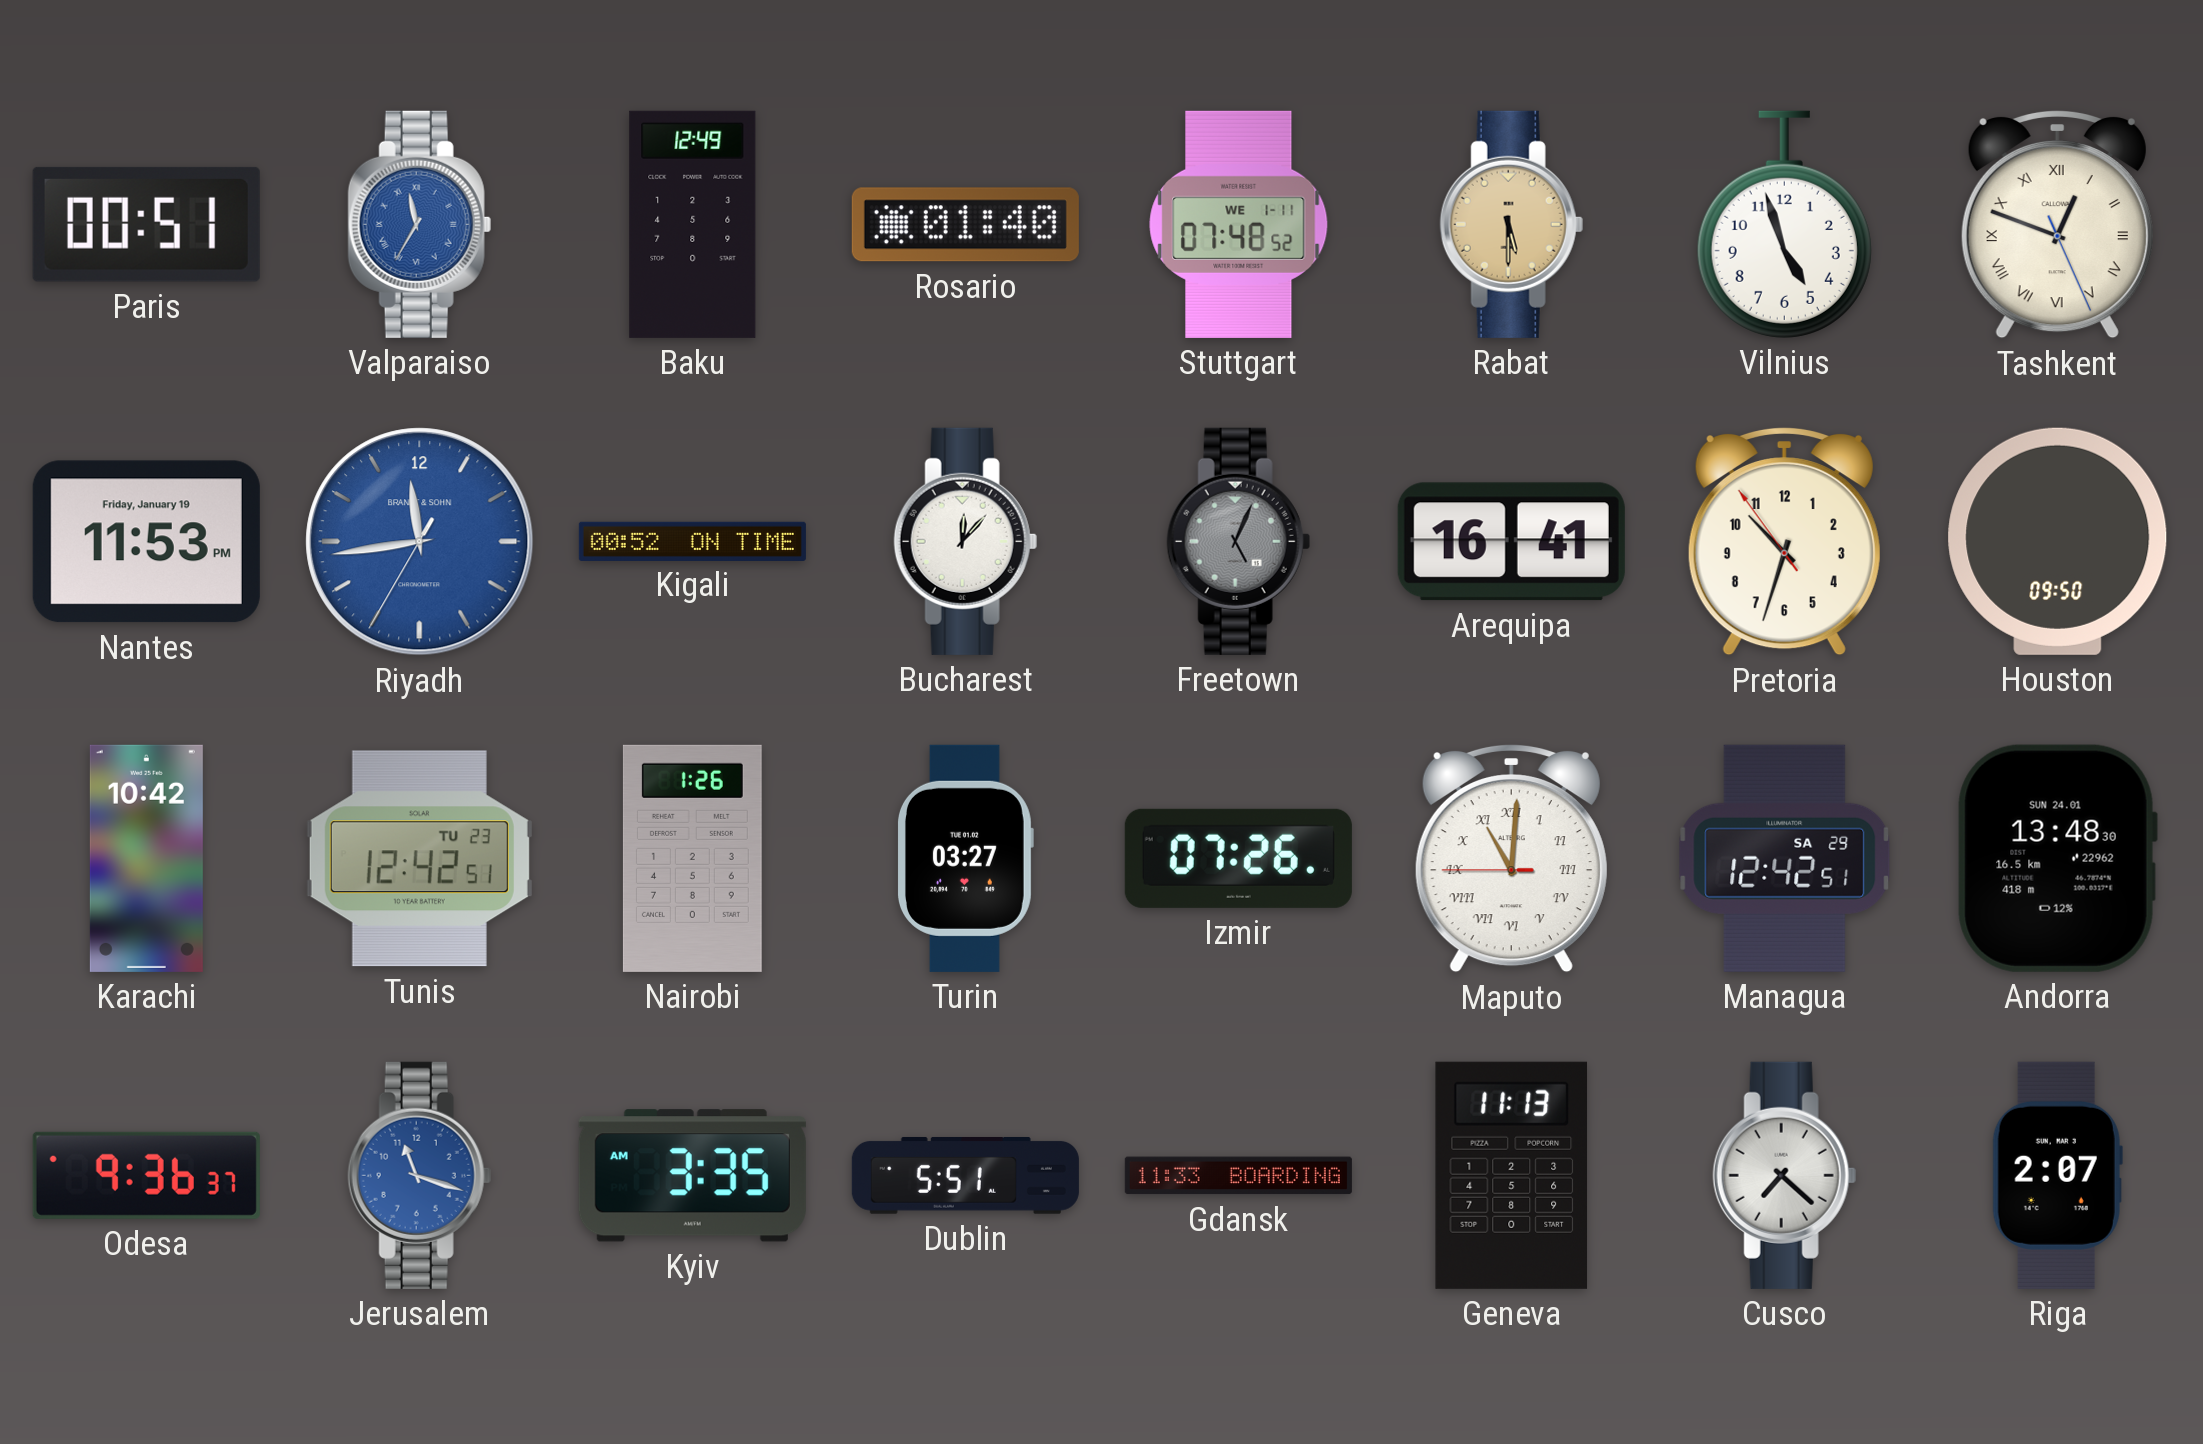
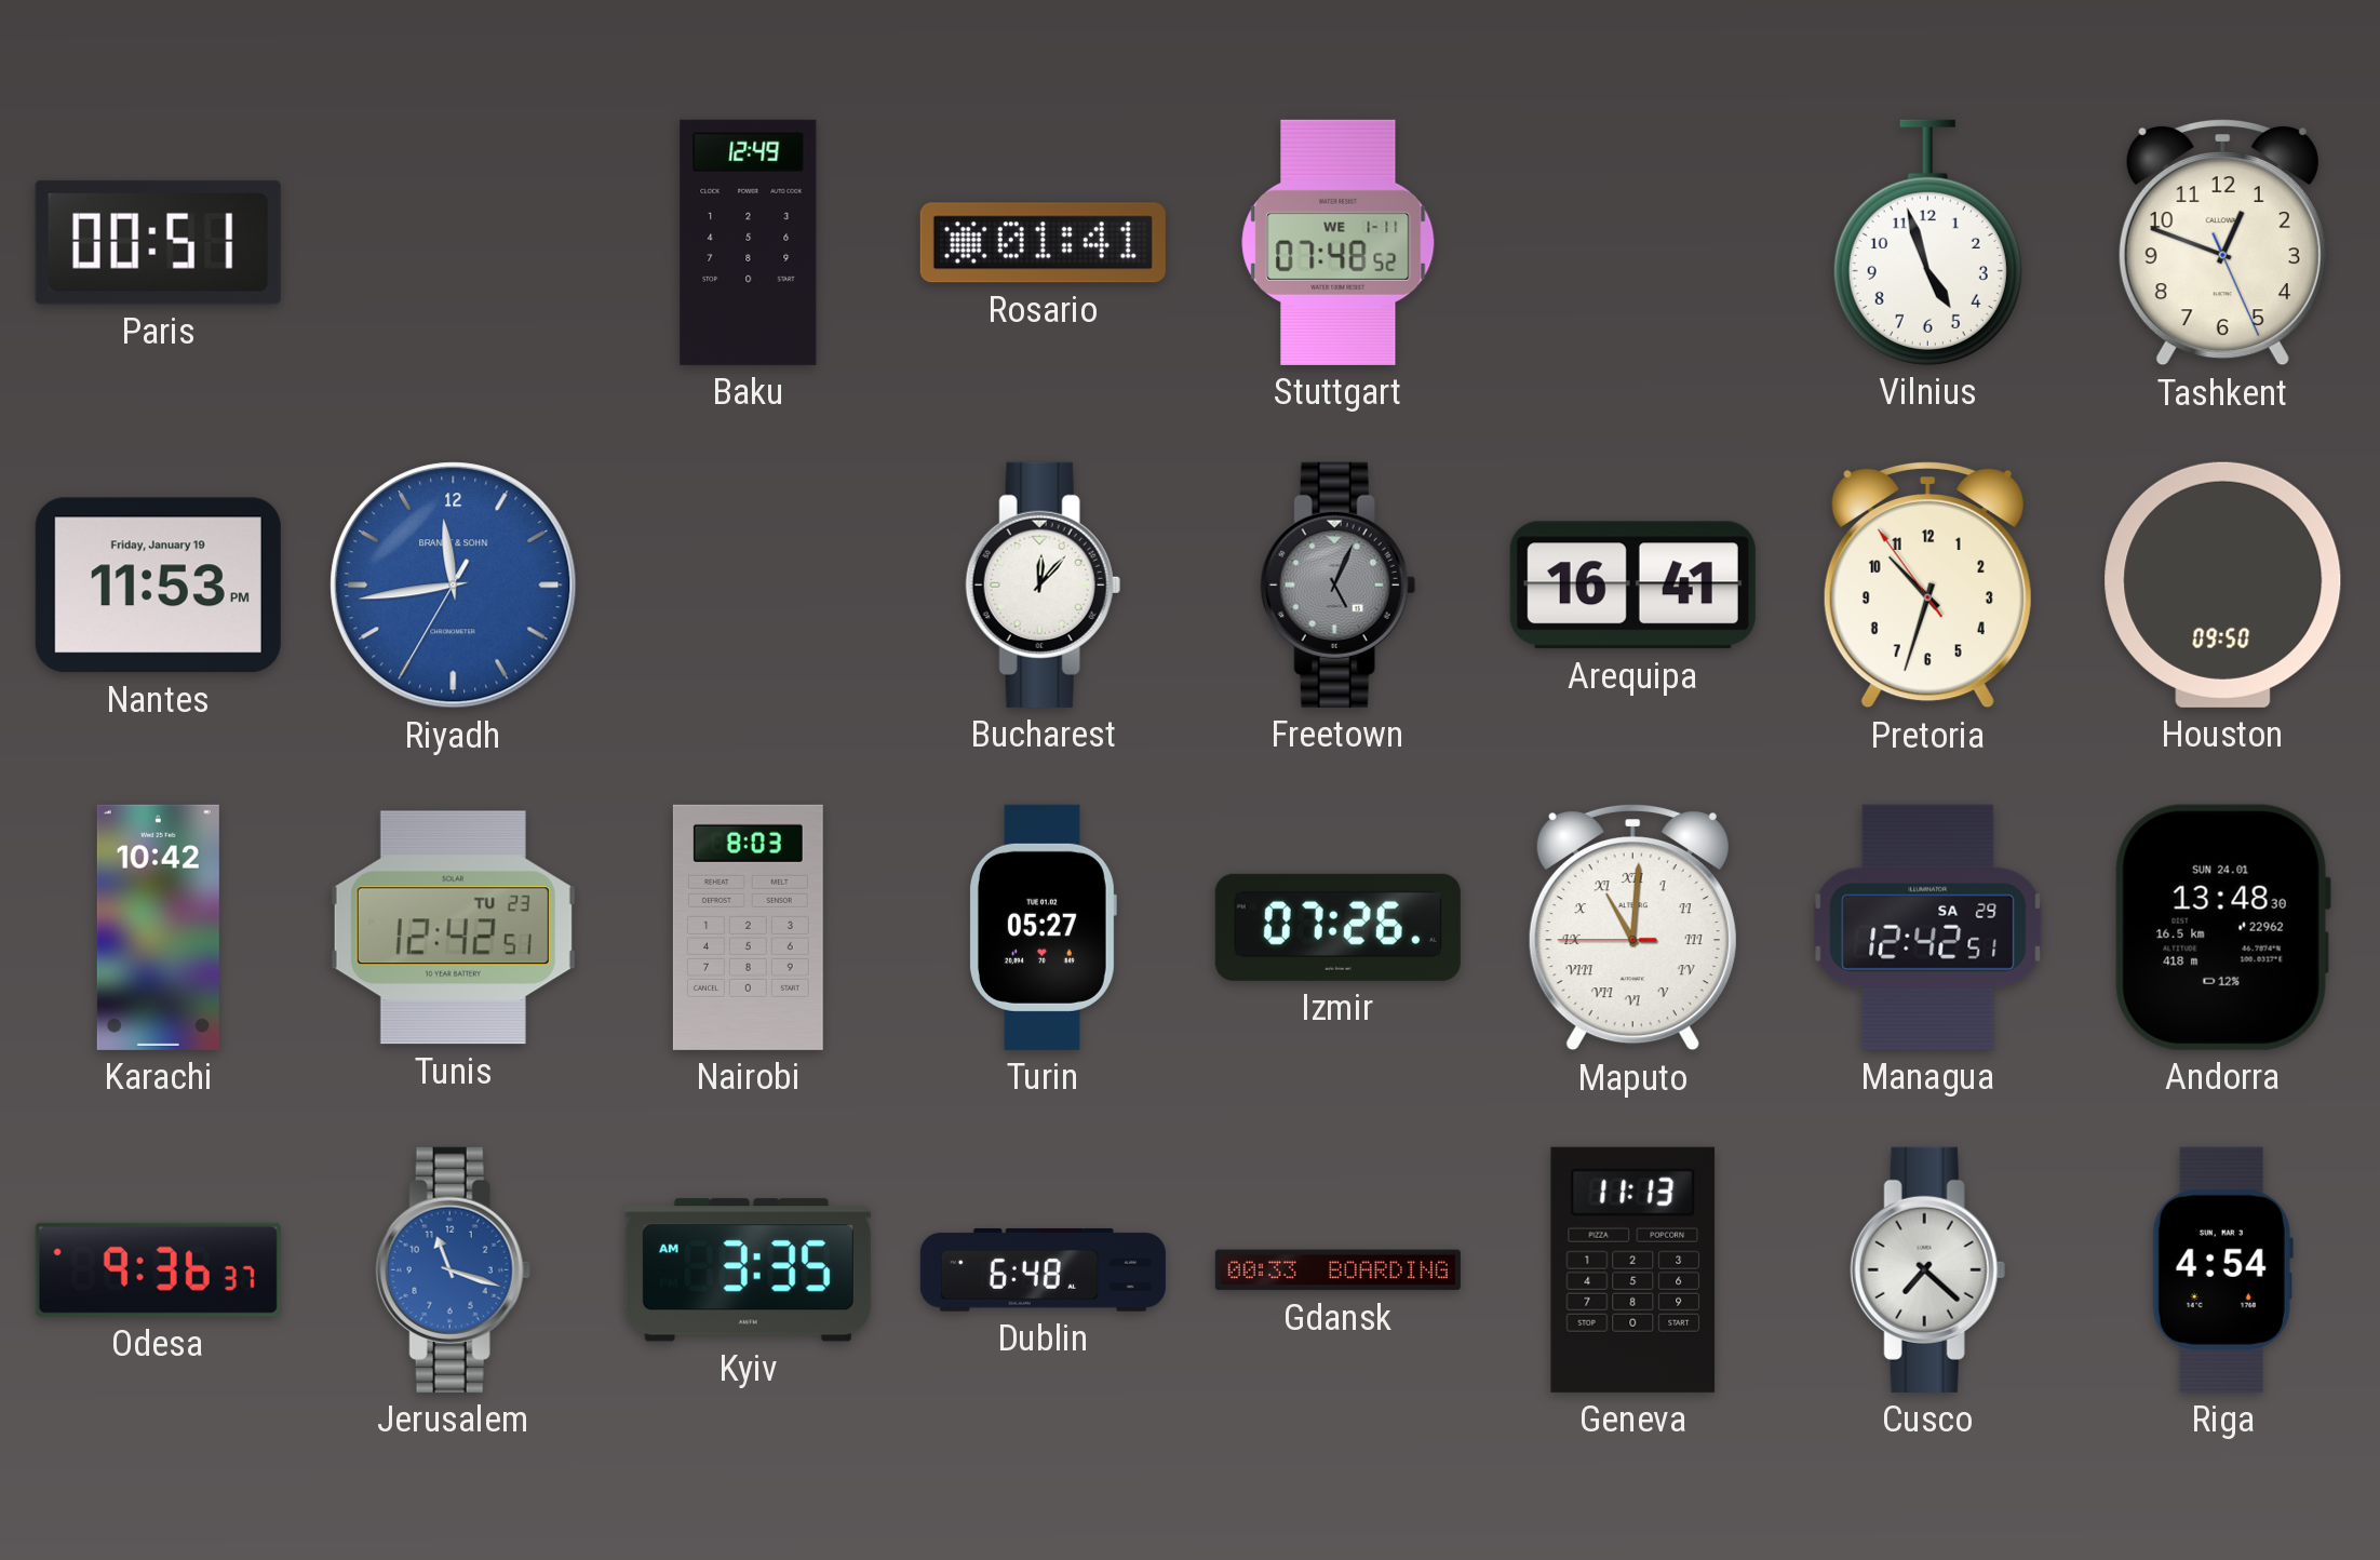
Valparaiso: 11:35 -> none
Rosario: 01:40 -> 01:41
Rabat: 5:30 -> none
Tashkent numerals: Roman -> Arabic
Kigali: 00:52 -> none
Nairobi: 1:26 -> 8:03
Turin: 03:27 -> 05:27
Dublin: 5:51 -> 6:48
Gdansk: 11:33 -> 00:33
Riga: 2:07 -> 4:54
